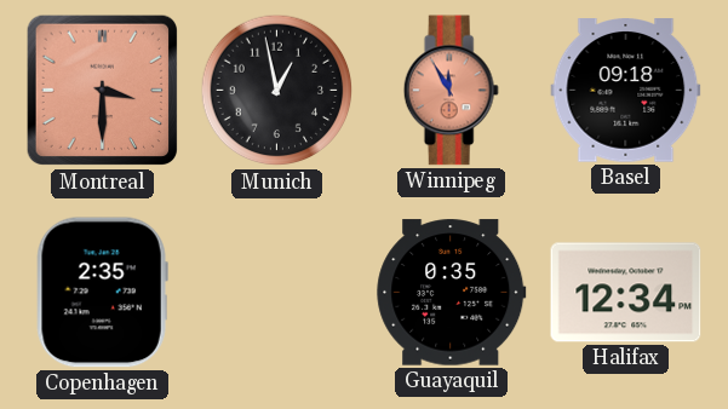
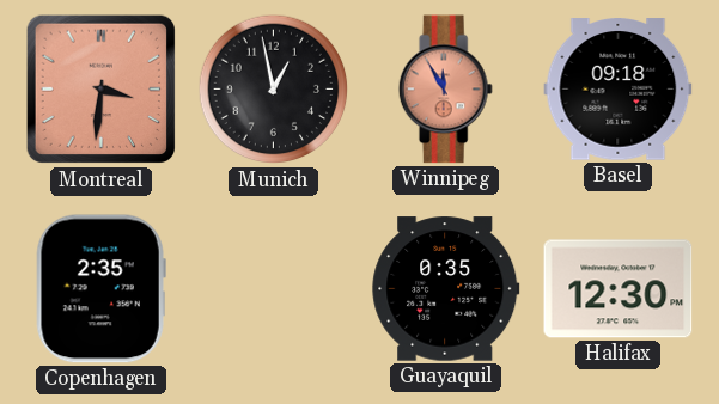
Montreal: 3:30 -> 3:31
Halifax: 12:34 -> 12:30
